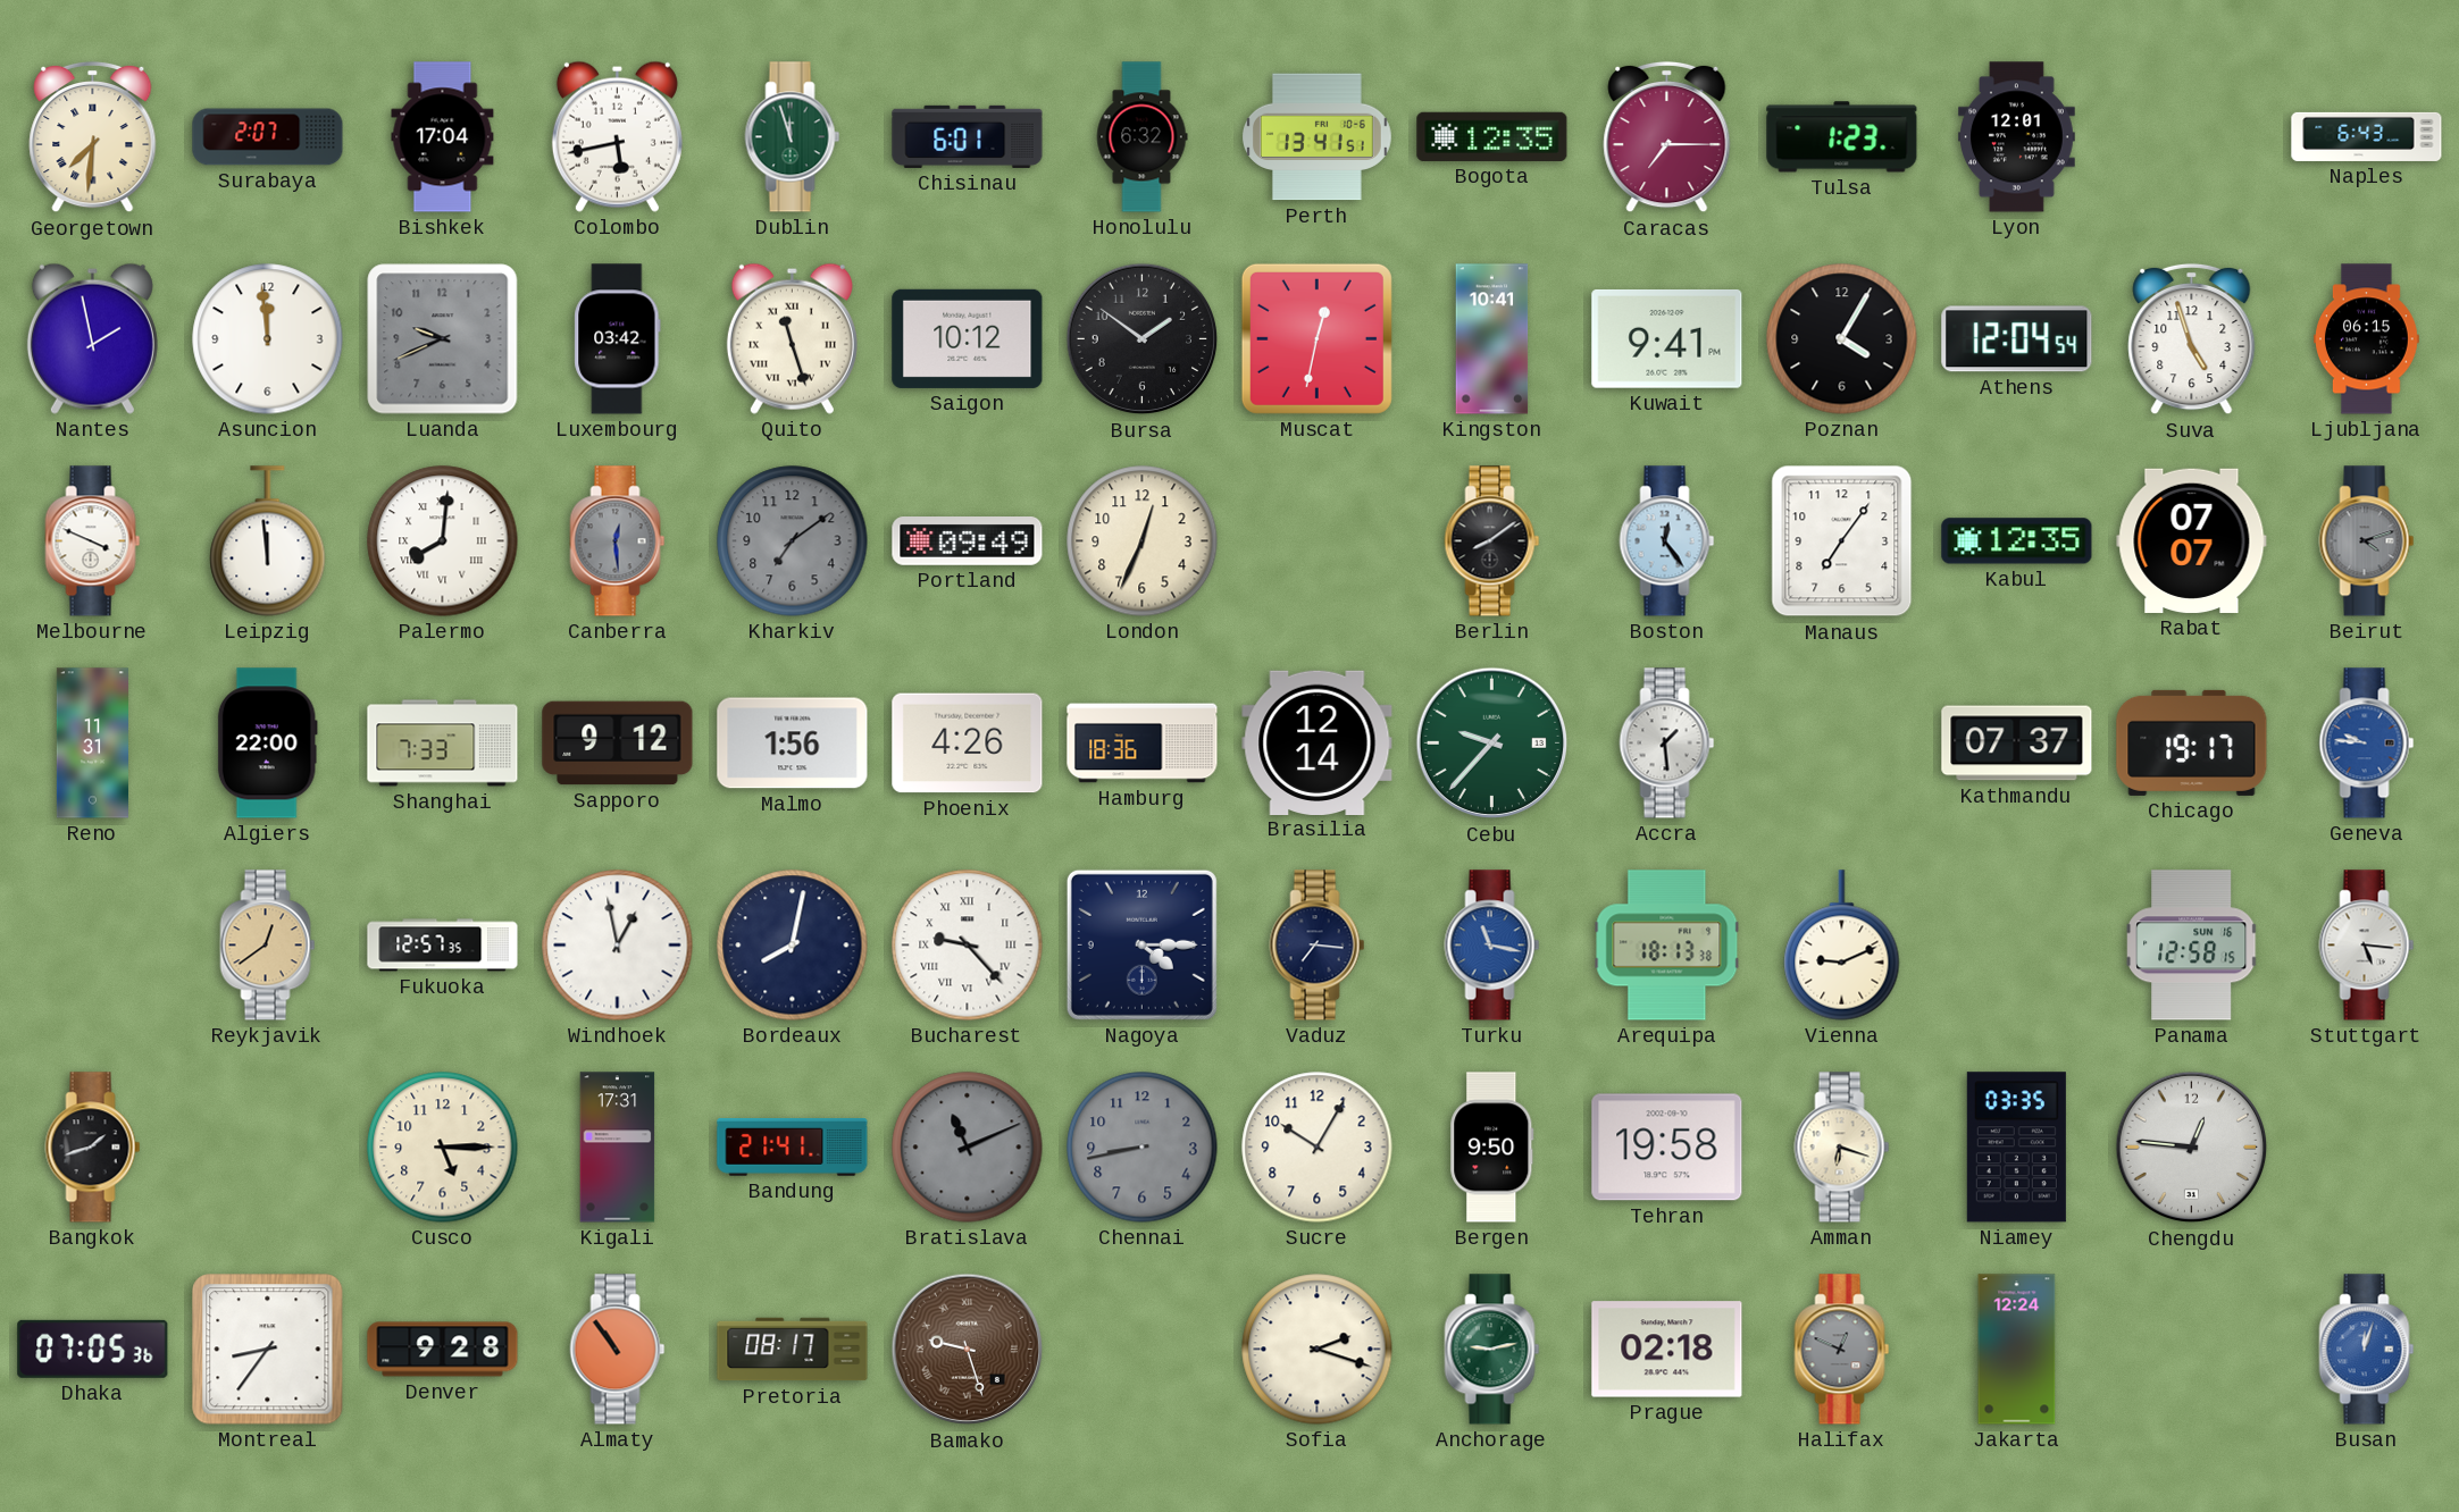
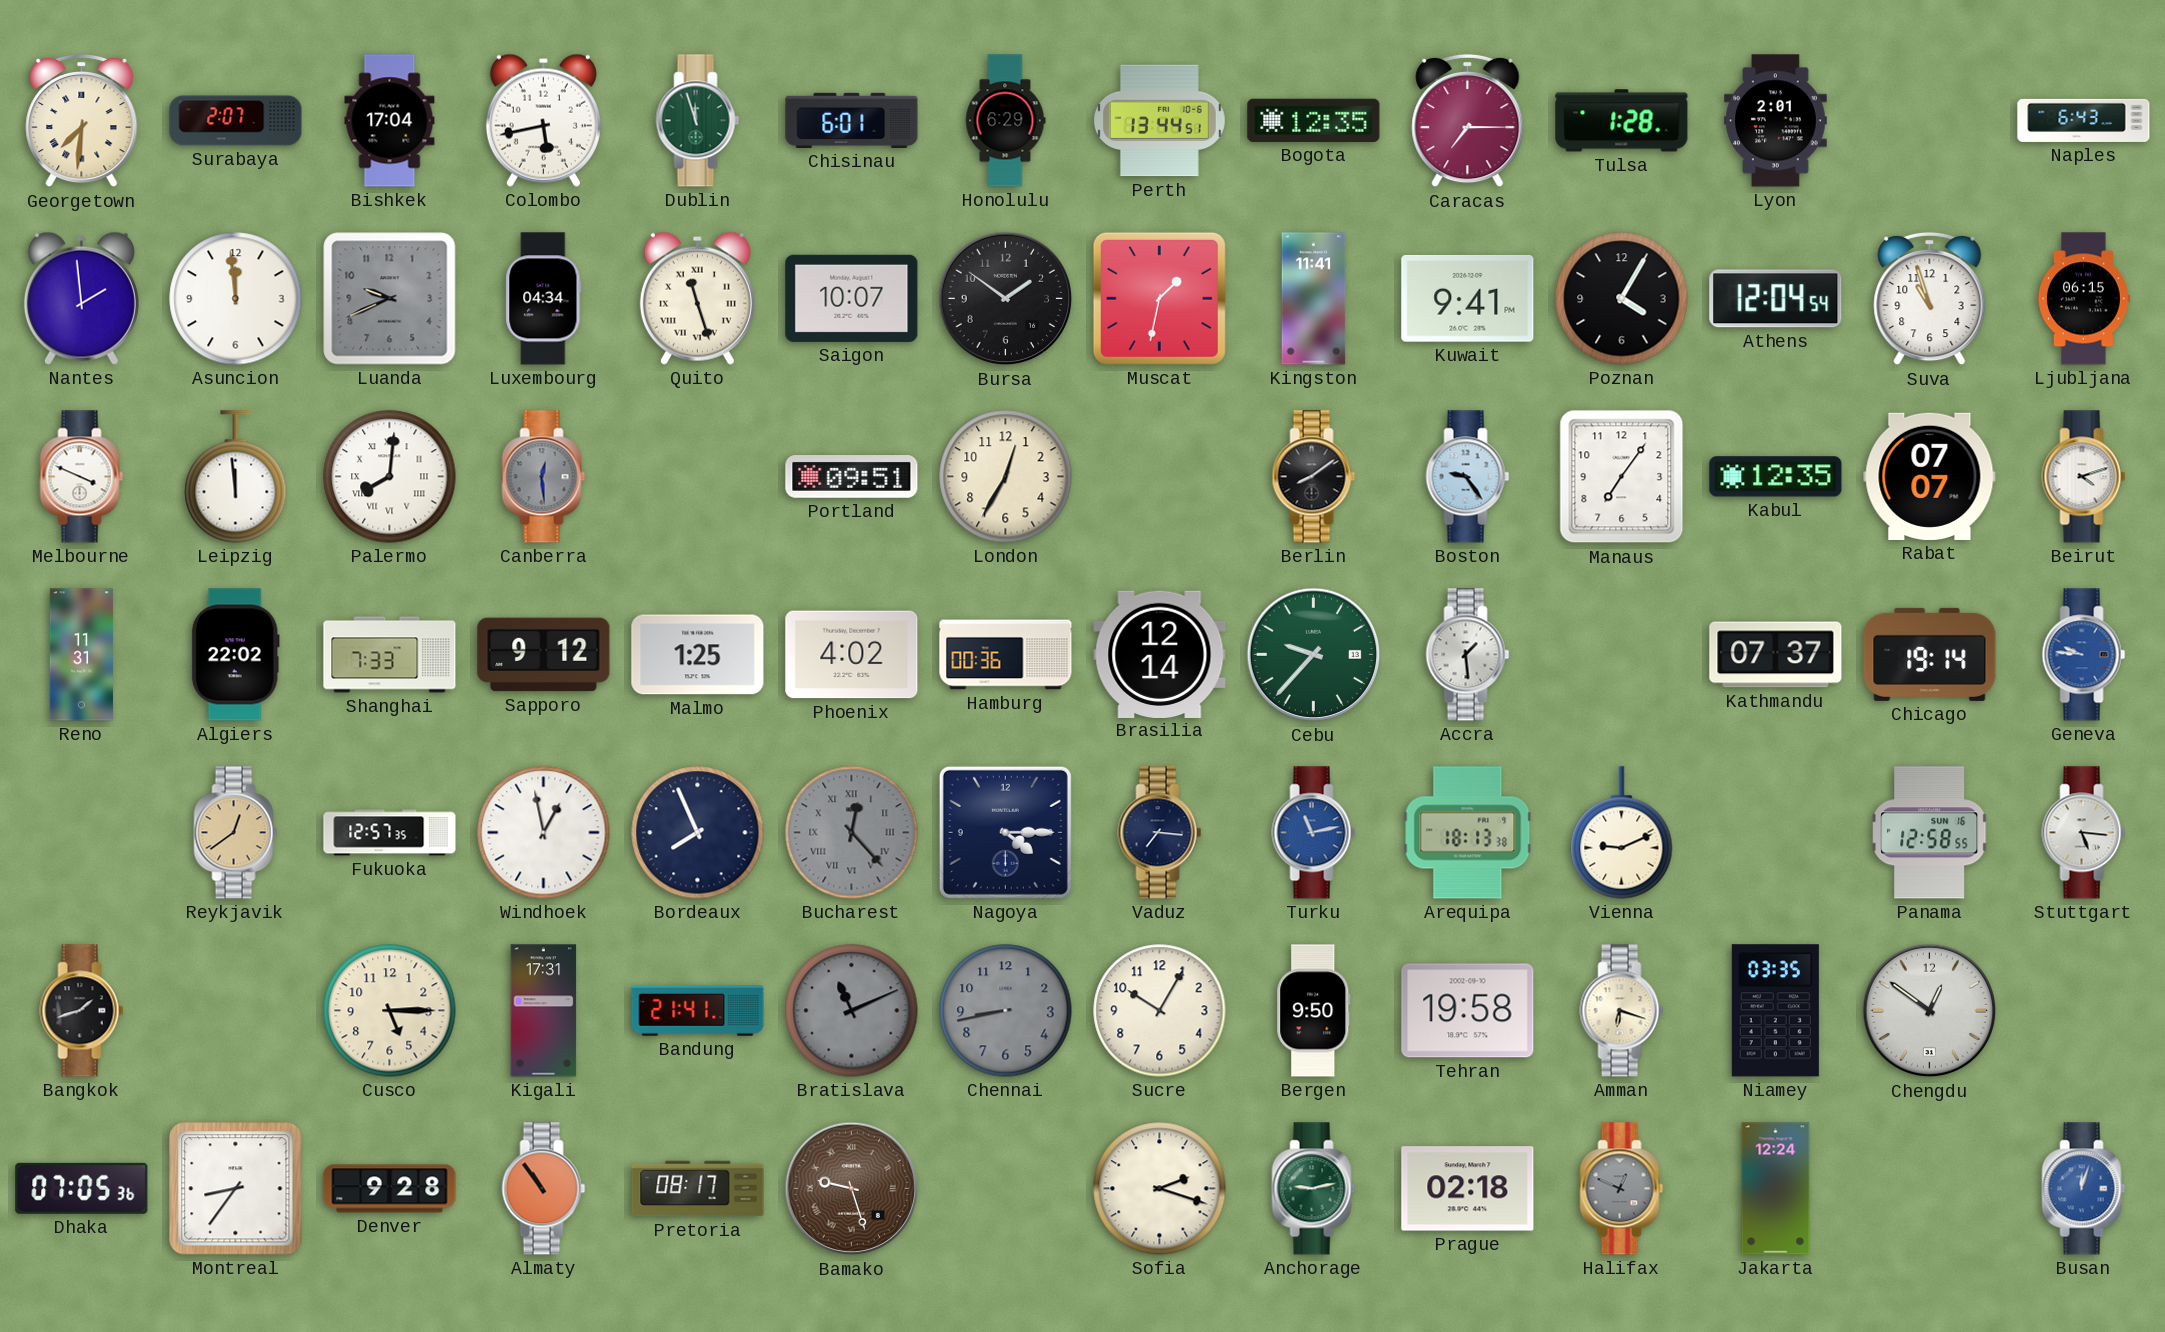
Honolulu: 6:32 -> 6:29
Perth: 13:41 -> 13:44
Tulsa: 1:23 -> 1:28
Lyon: 12:01 -> 2:01
Nantes: 1:58 -> 1:59
Luxembourg: 03:42 -> 04:34
Saigon: 10:12 -> 10:07
Muscat: 12:32 -> 1:32
Kingston: 10:41 -> 11:41
Suva: 4:57 -> 10:57
Kharkiv: 7:09 -> none
Portland: 09:49 -> 09:51
London: 12:34 -> 12:35
Boston: 12:24 -> 9:24
Beirut dial: grey -> white
Algiers: 22:00 -> 22:02
Malmo: 1:56 -> 1:25
Phoenix: 4:26 -> 4:02
Hamburg: 18:36 -> 00:36
Chicago: 19:17 -> 19:14
Bordeaux: 8:02 -> 7:56
Bucharest: 9:23 -> 12:23
Bucharest dial: white -> grey
Turku: 11:17 -> 11:13
Panama: 12:58:15 -> 12:58:55
Chengdu: 12:46 -> 12:51
